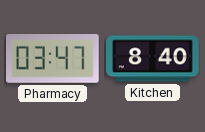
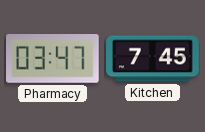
Kitchen: 8:40 -> 7:45
